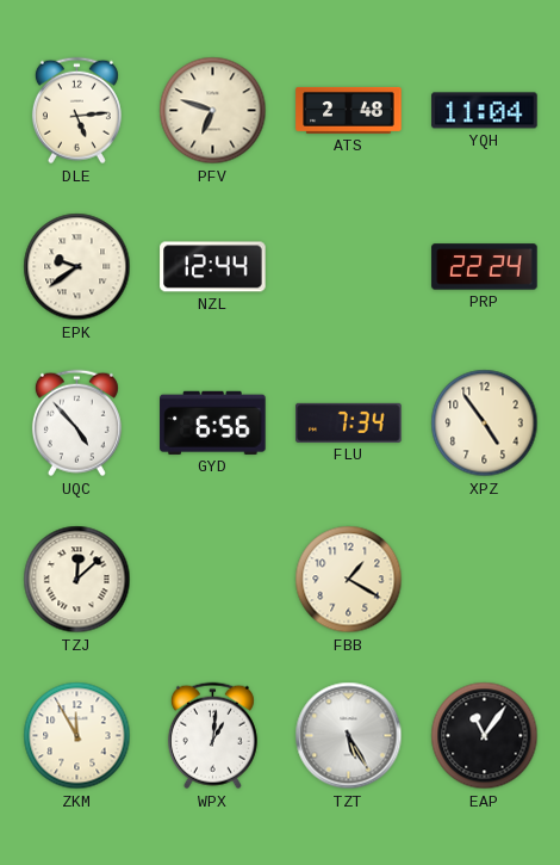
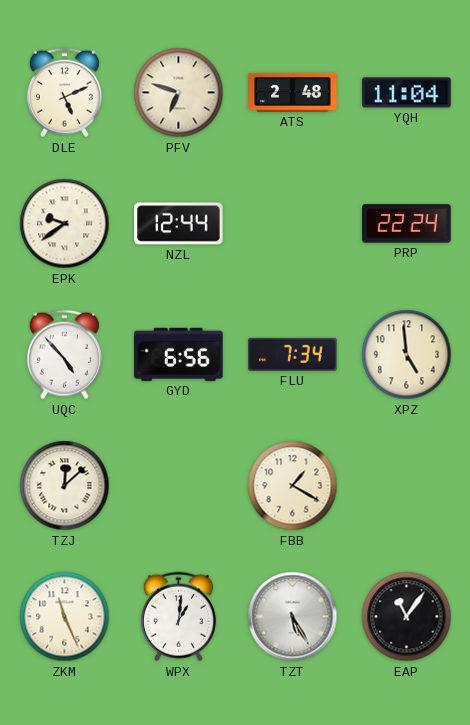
DLE: 5:14 -> 5:11
XPZ: 4:54 -> 4:59
ZKM: 11:55 -> 11:26
